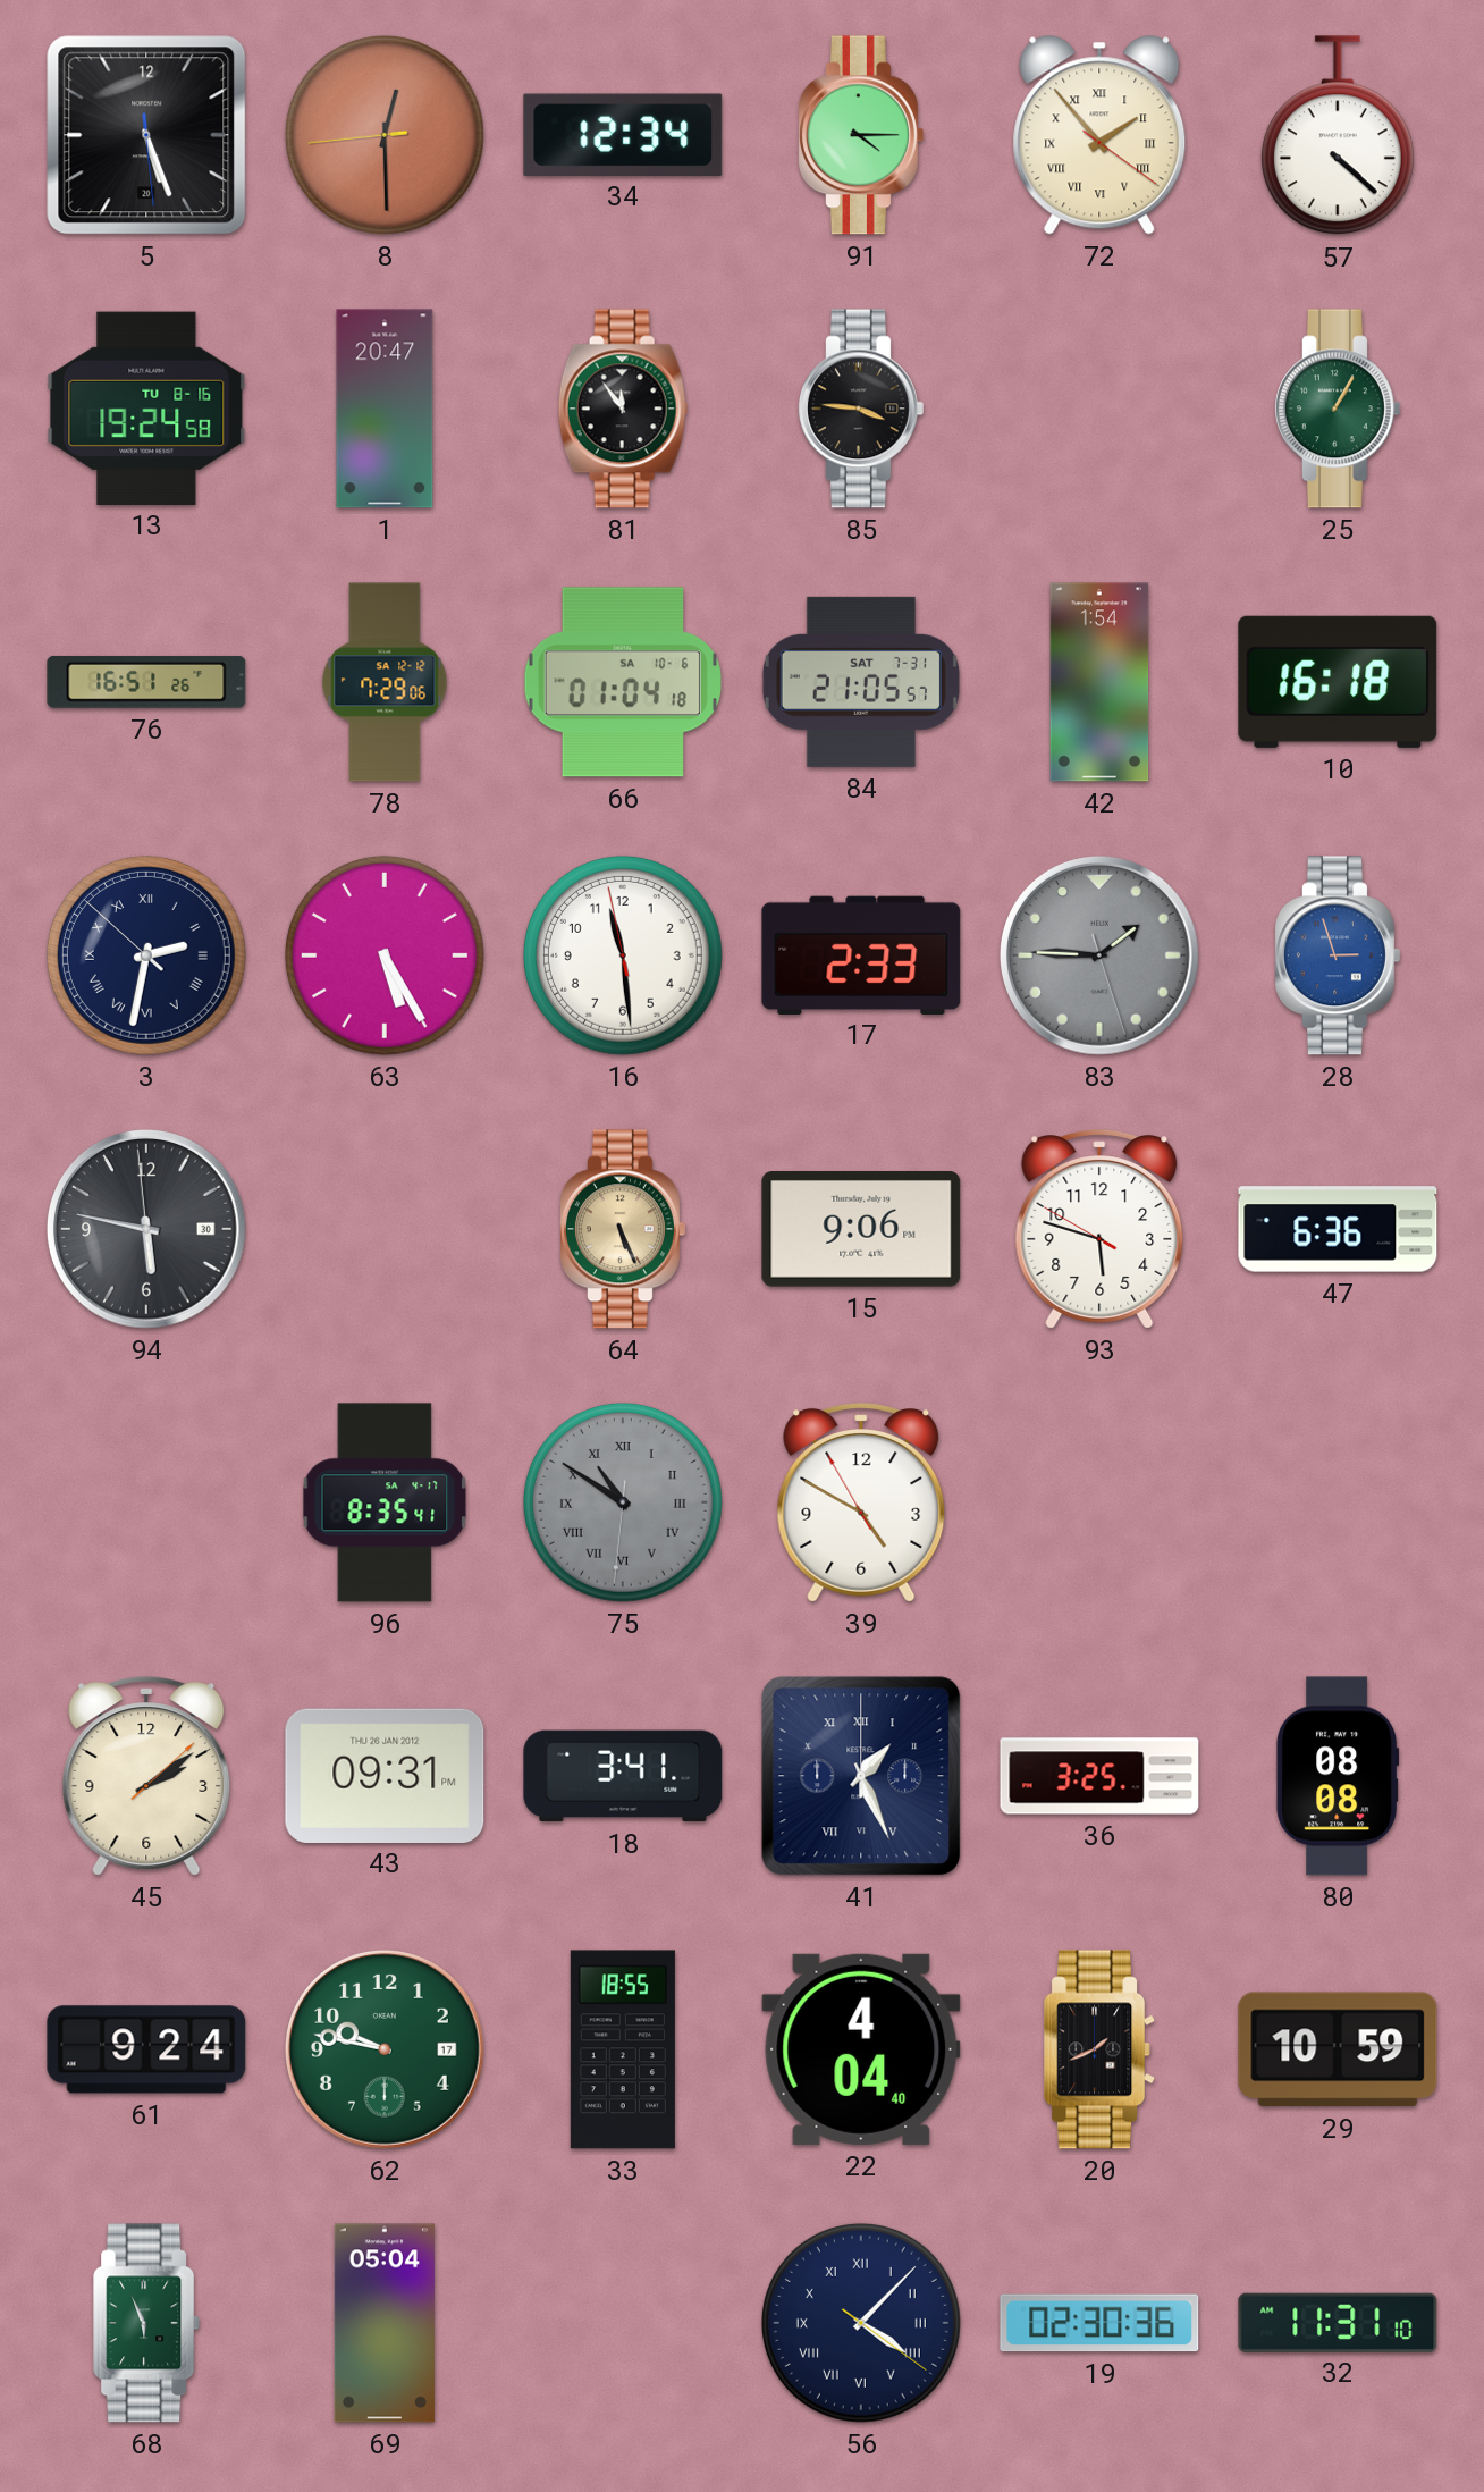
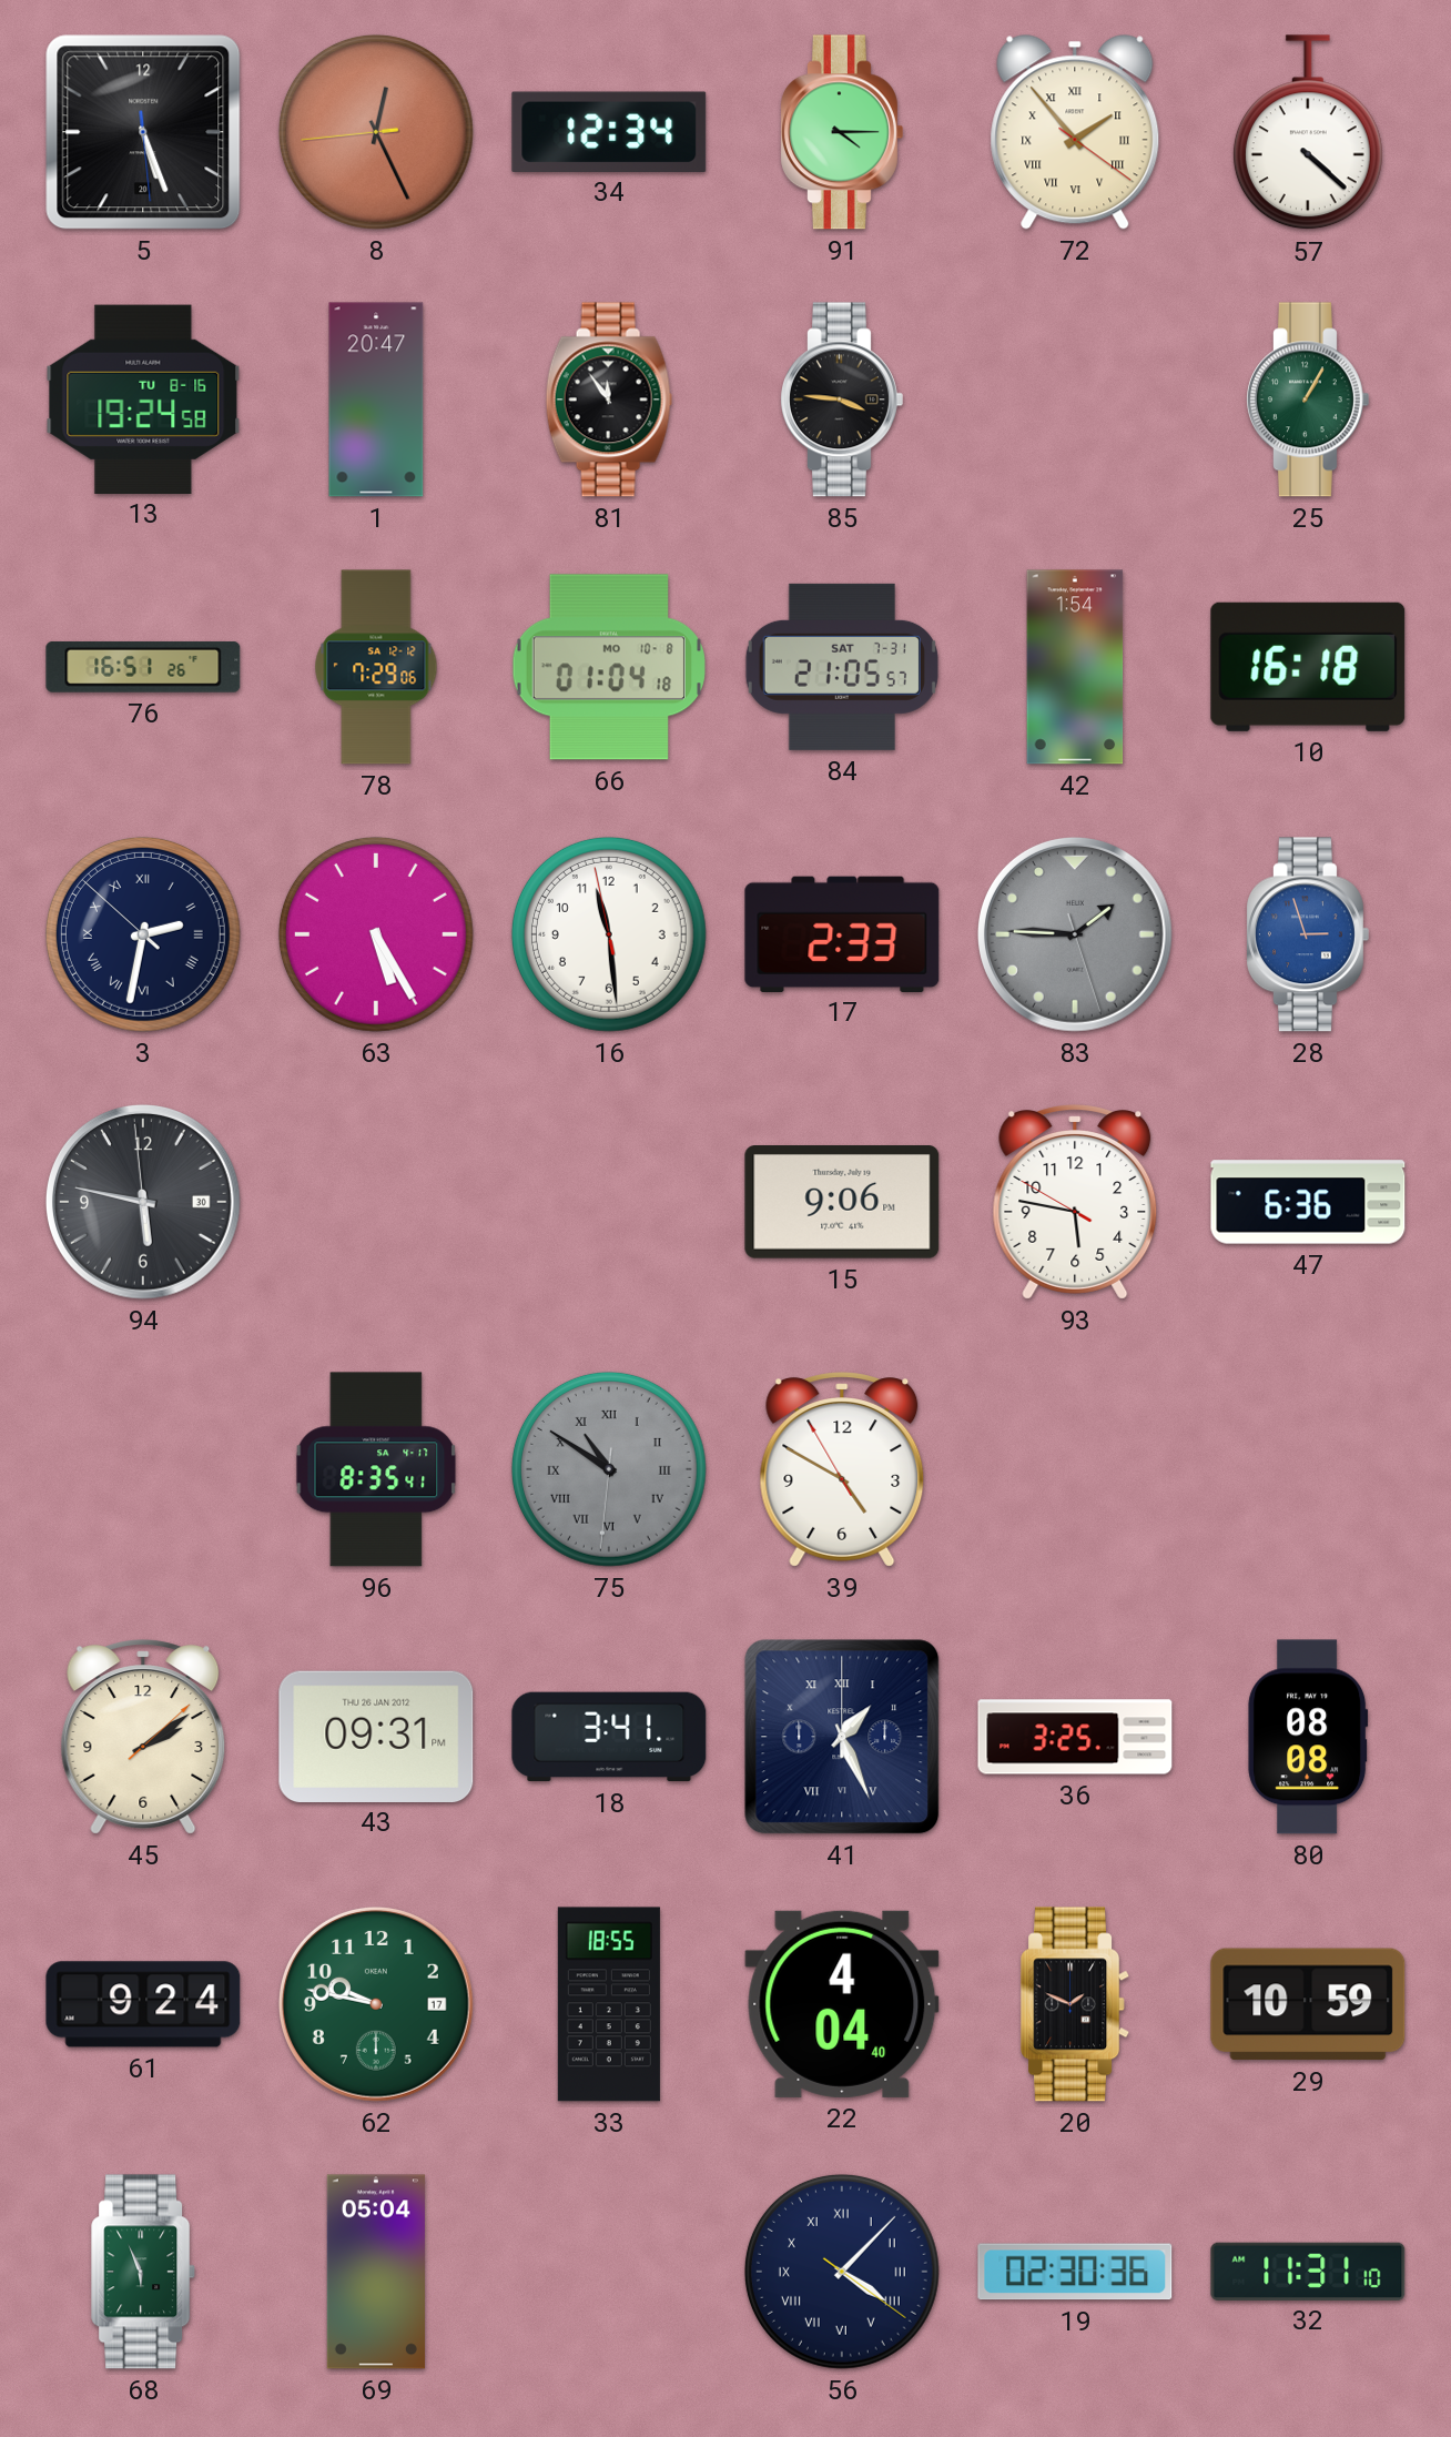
8: 12:29 -> 12:25
66 date: SA 10-6 -> MO 10-8
64: 5:26 -> none
93: 5:47 -> 5:46
20: 1:41 -> 1:49
